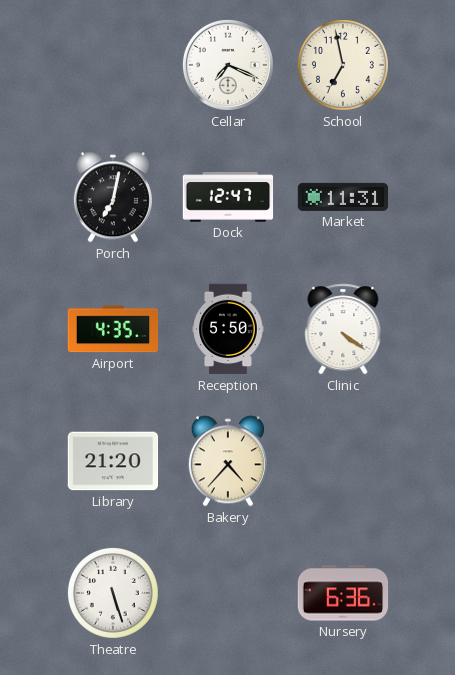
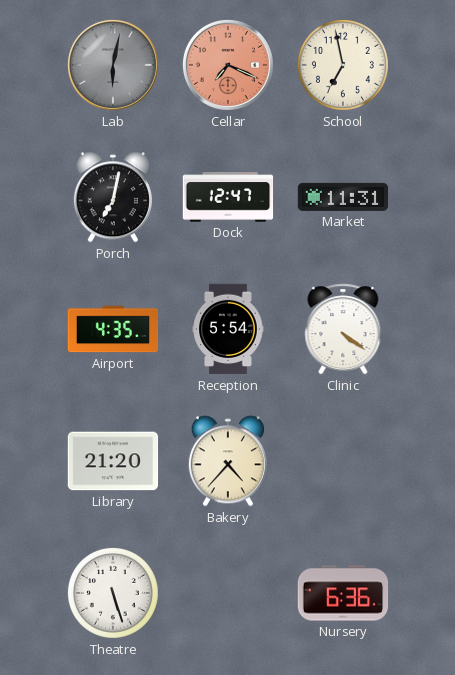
Lab: none -> 6:02
Cellar dial: white -> salmon
Reception: 5:50 -> 5:54
